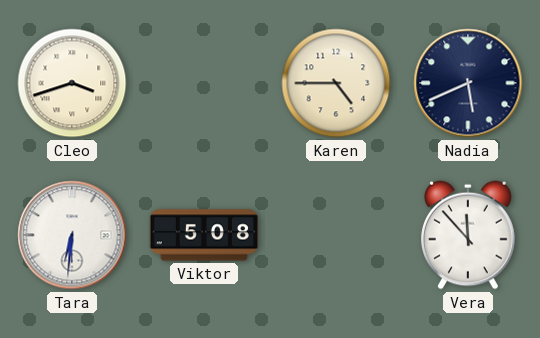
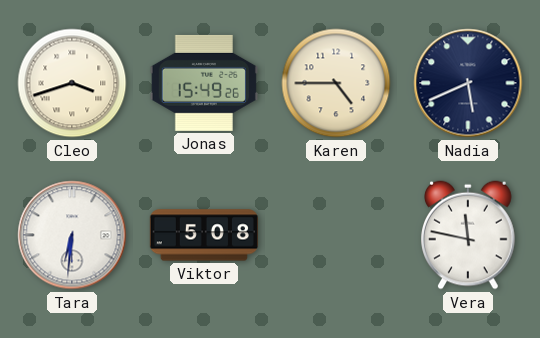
Jonas: none -> 15:49
Vera: 11:53 -> 11:47
